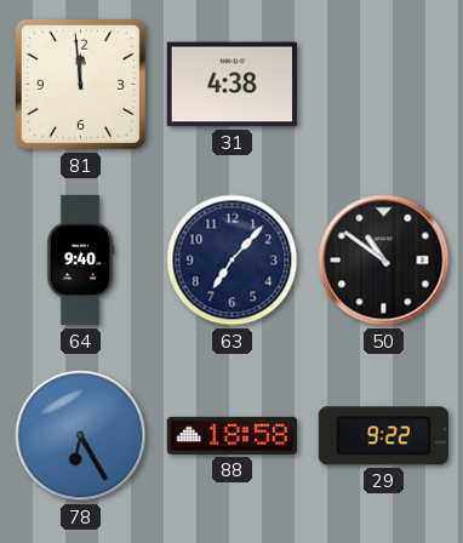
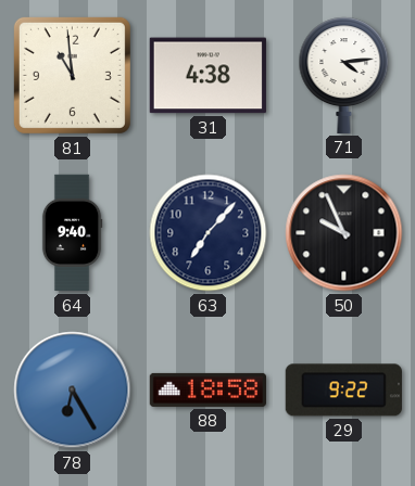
81: 11:59 -> 10:59
71: none -> 4:14
50: 10:51 -> 9:56
